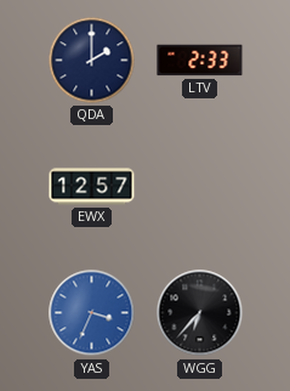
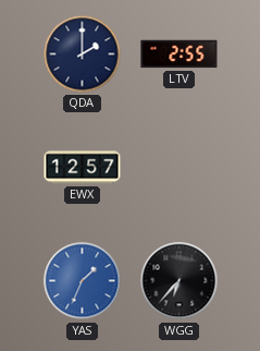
LTV: 2:33 -> 2:55
YAS: 3:34 -> 1:34
